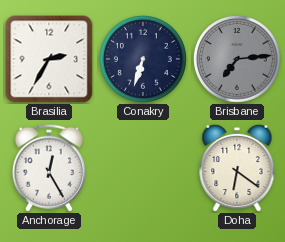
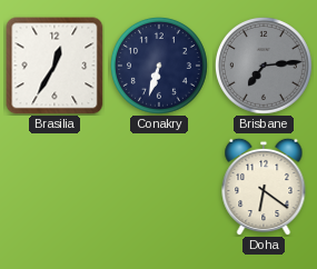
Brasilia: 2:35 -> 12:35
Anchorage: 12:25 -> none
